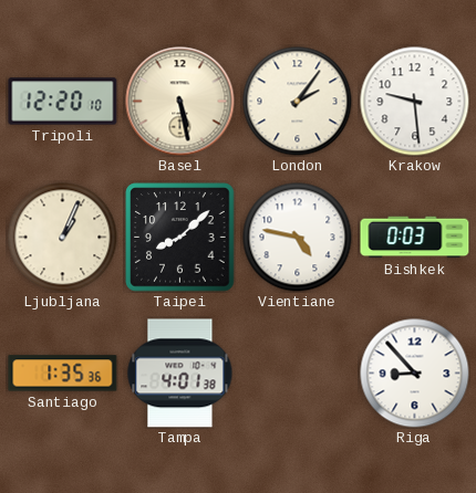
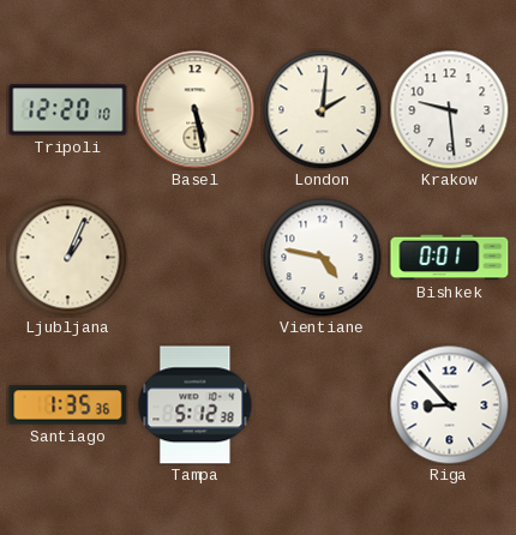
London: 2:06 -> 2:01
Taipei: 8:08 -> none
Bishkek: 0:03 -> 0:01
Tampa: 4:01 -> 5:12
